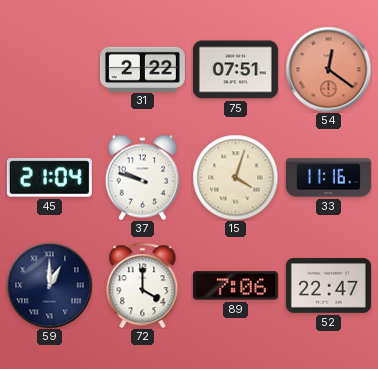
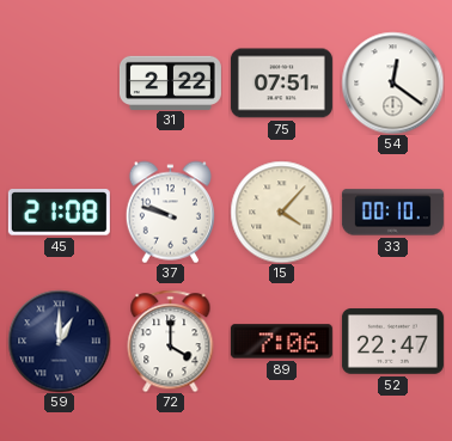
54 dial: salmon -> white
45: 21:04 -> 21:08
15: 4:03 -> 4:07
33: 11:16 -> 00:10
